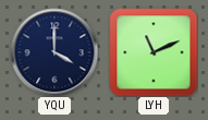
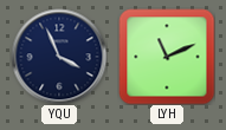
YQU: 4:00 -> 3:56
